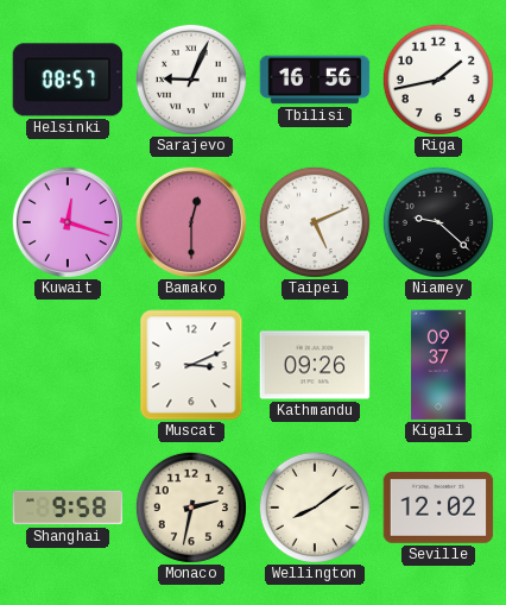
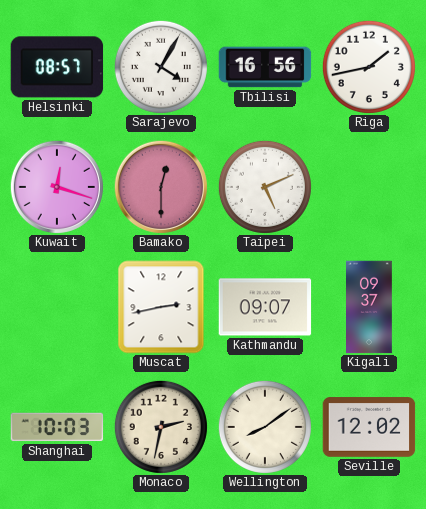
Sarajevo: 9:04 -> 4:05
Niamey: 9:22 -> none
Muscat: 3:11 -> 2:43
Kathmandu: 09:26 -> 09:07
Shanghai: 9:58 -> 10:03
